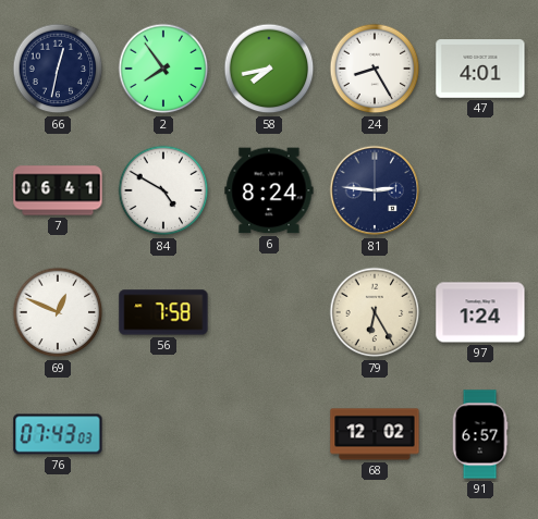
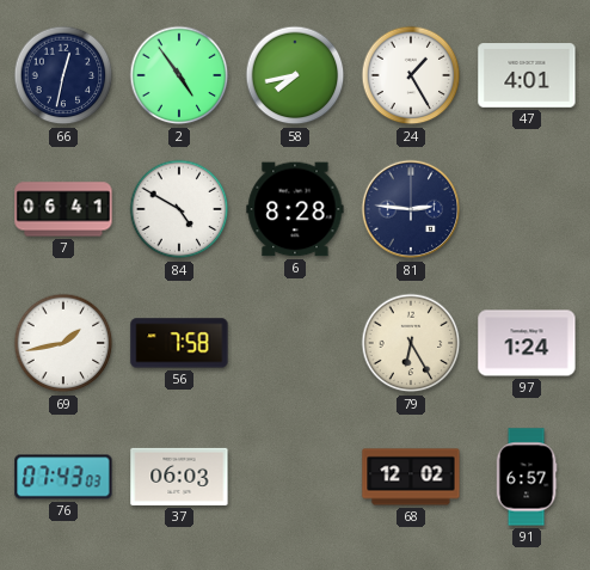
2: 7:54 -> 4:54
24: 8:25 -> 1:25
6: 8:24 -> 8:28
69: 12:49 -> 1:43
37: none -> 06:03
